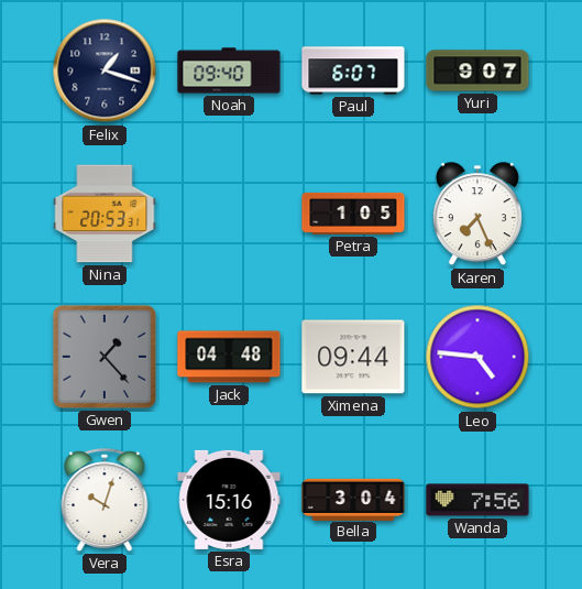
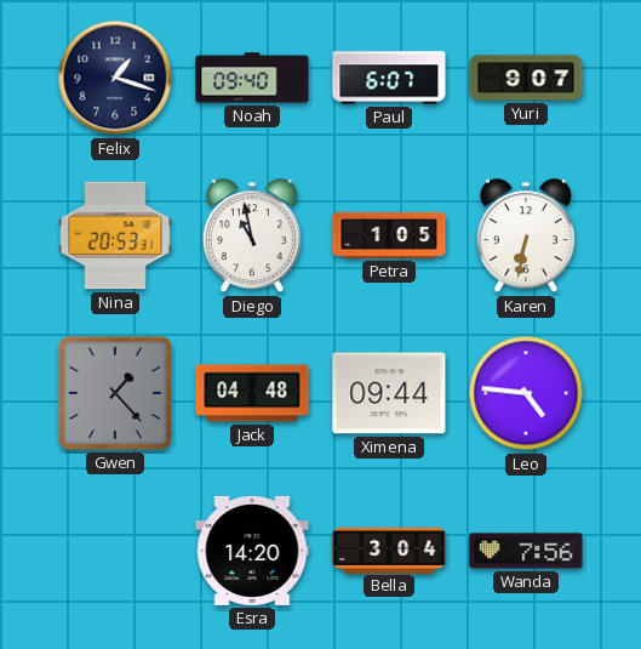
Diego: none -> 10:58
Karen: 7:26 -> 6:32
Vera: 10:03 -> none
Esra: 15:16 -> 14:20
